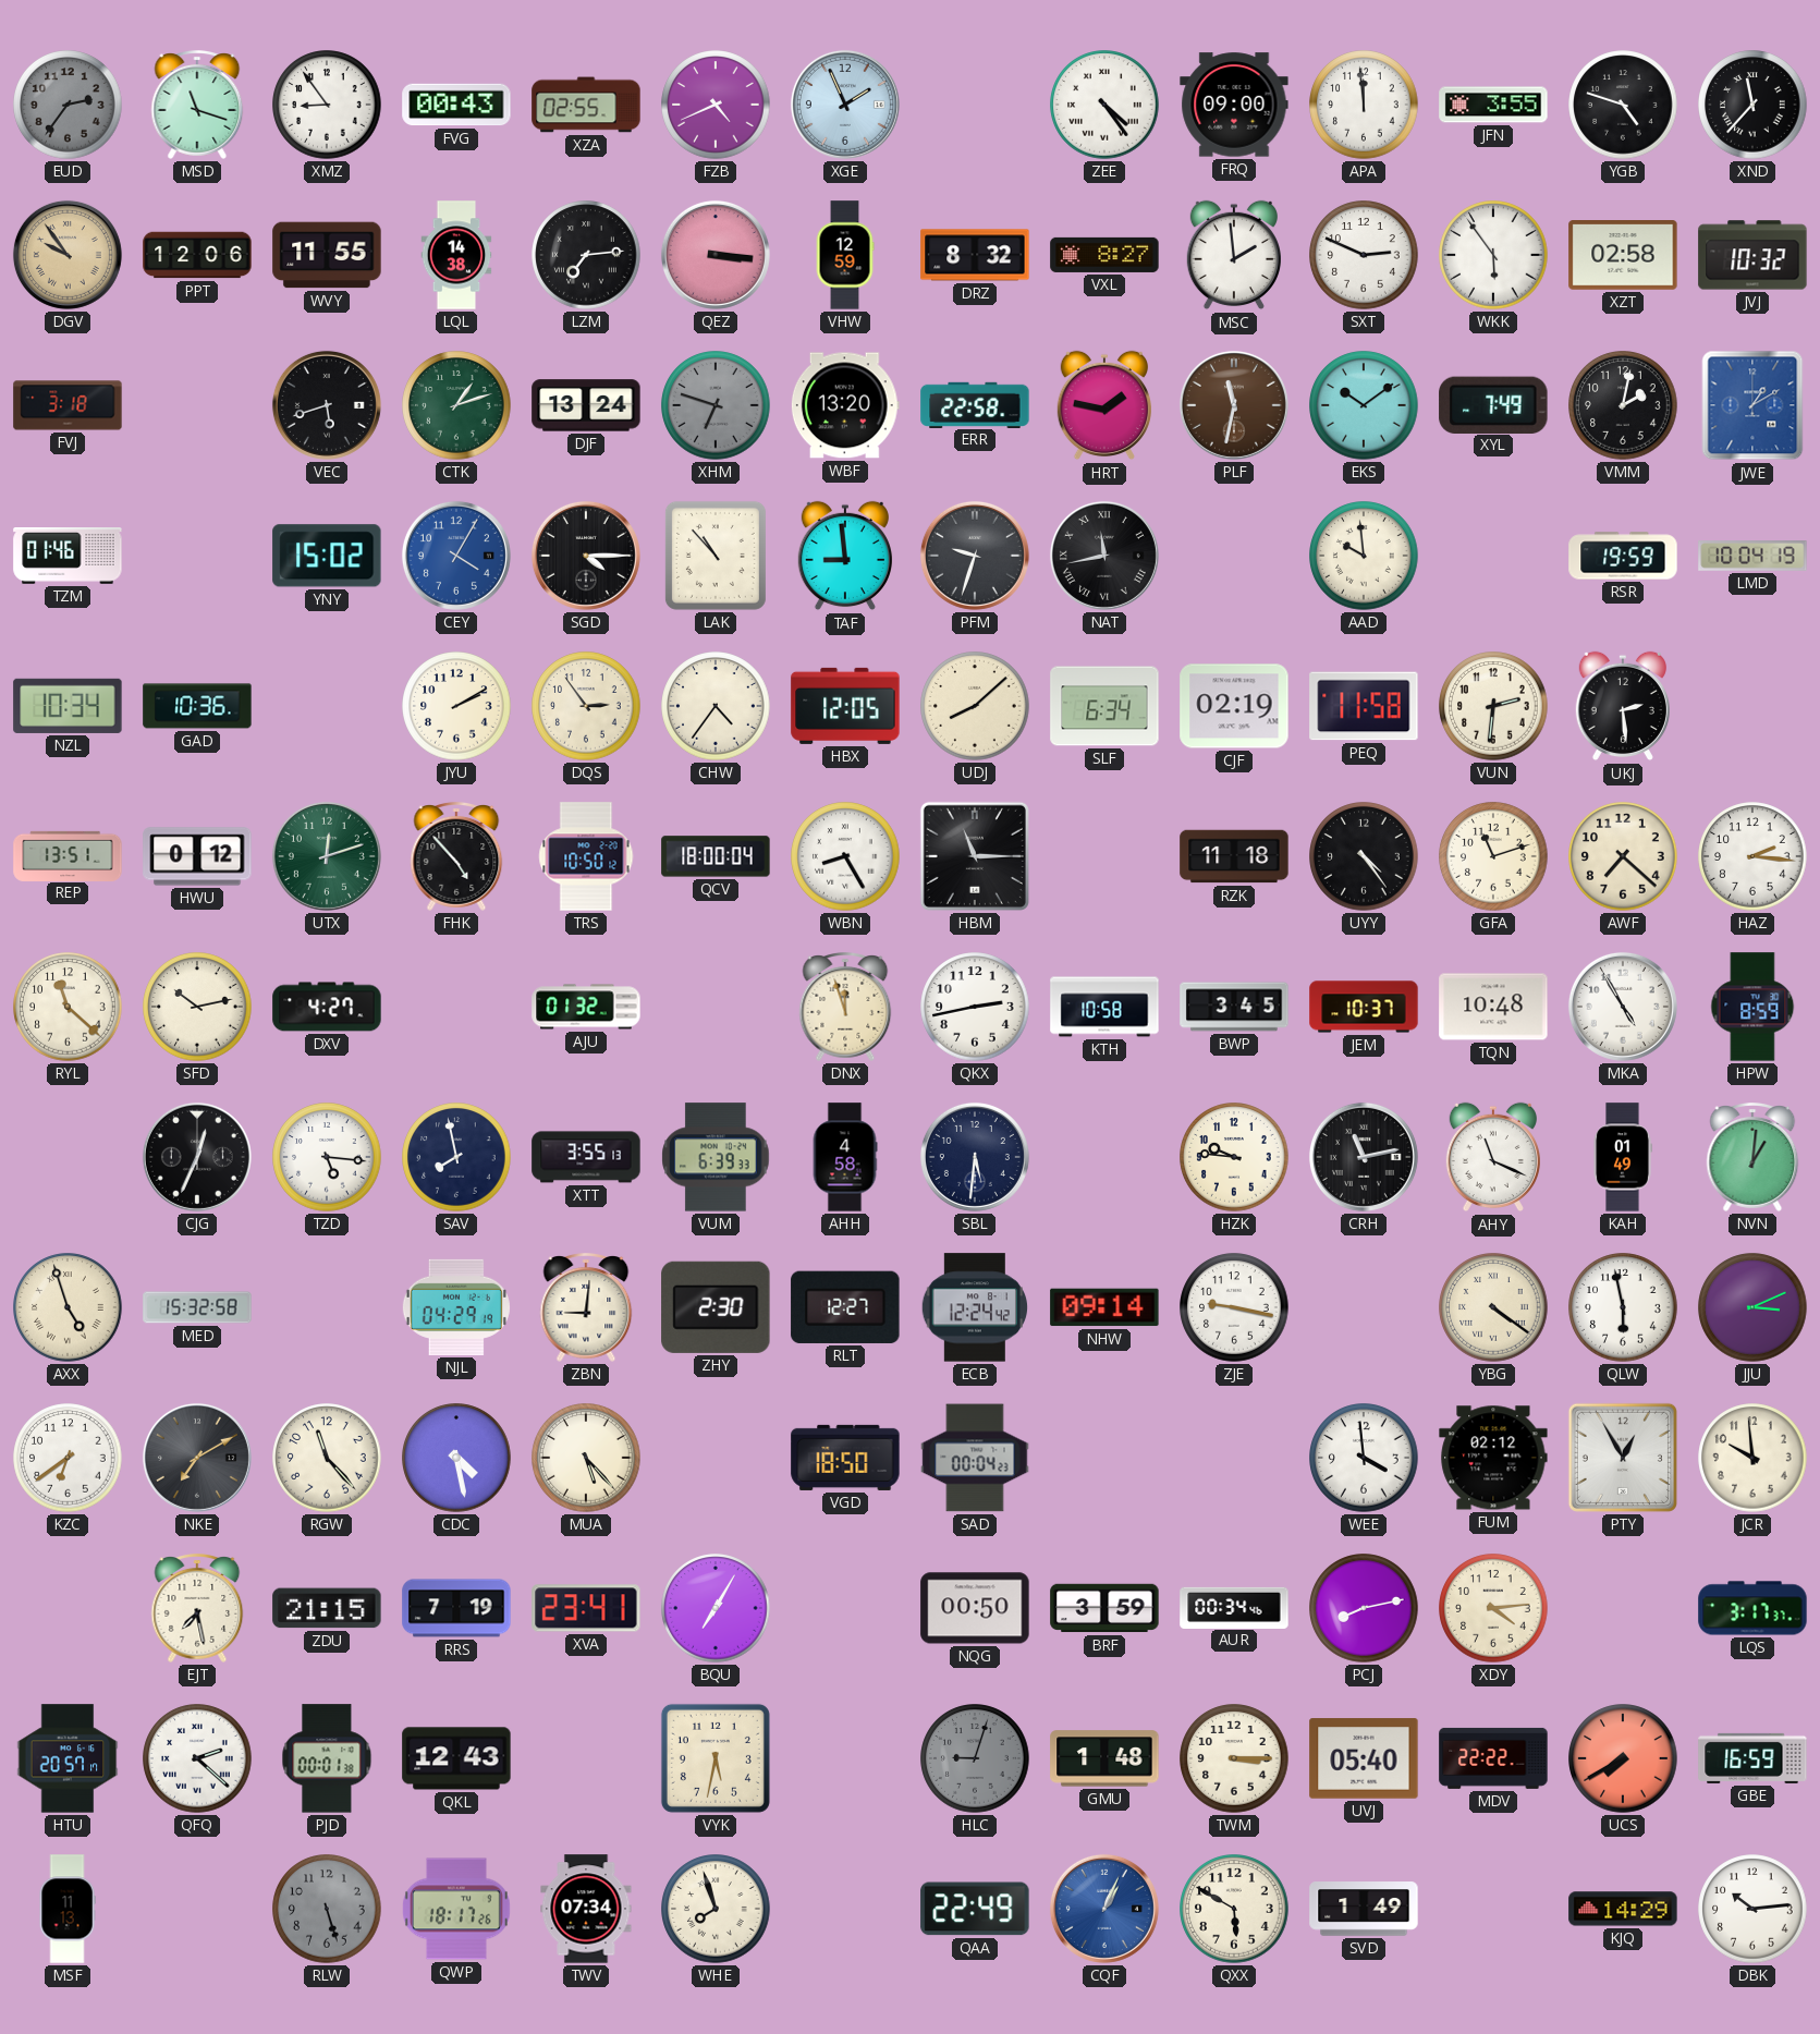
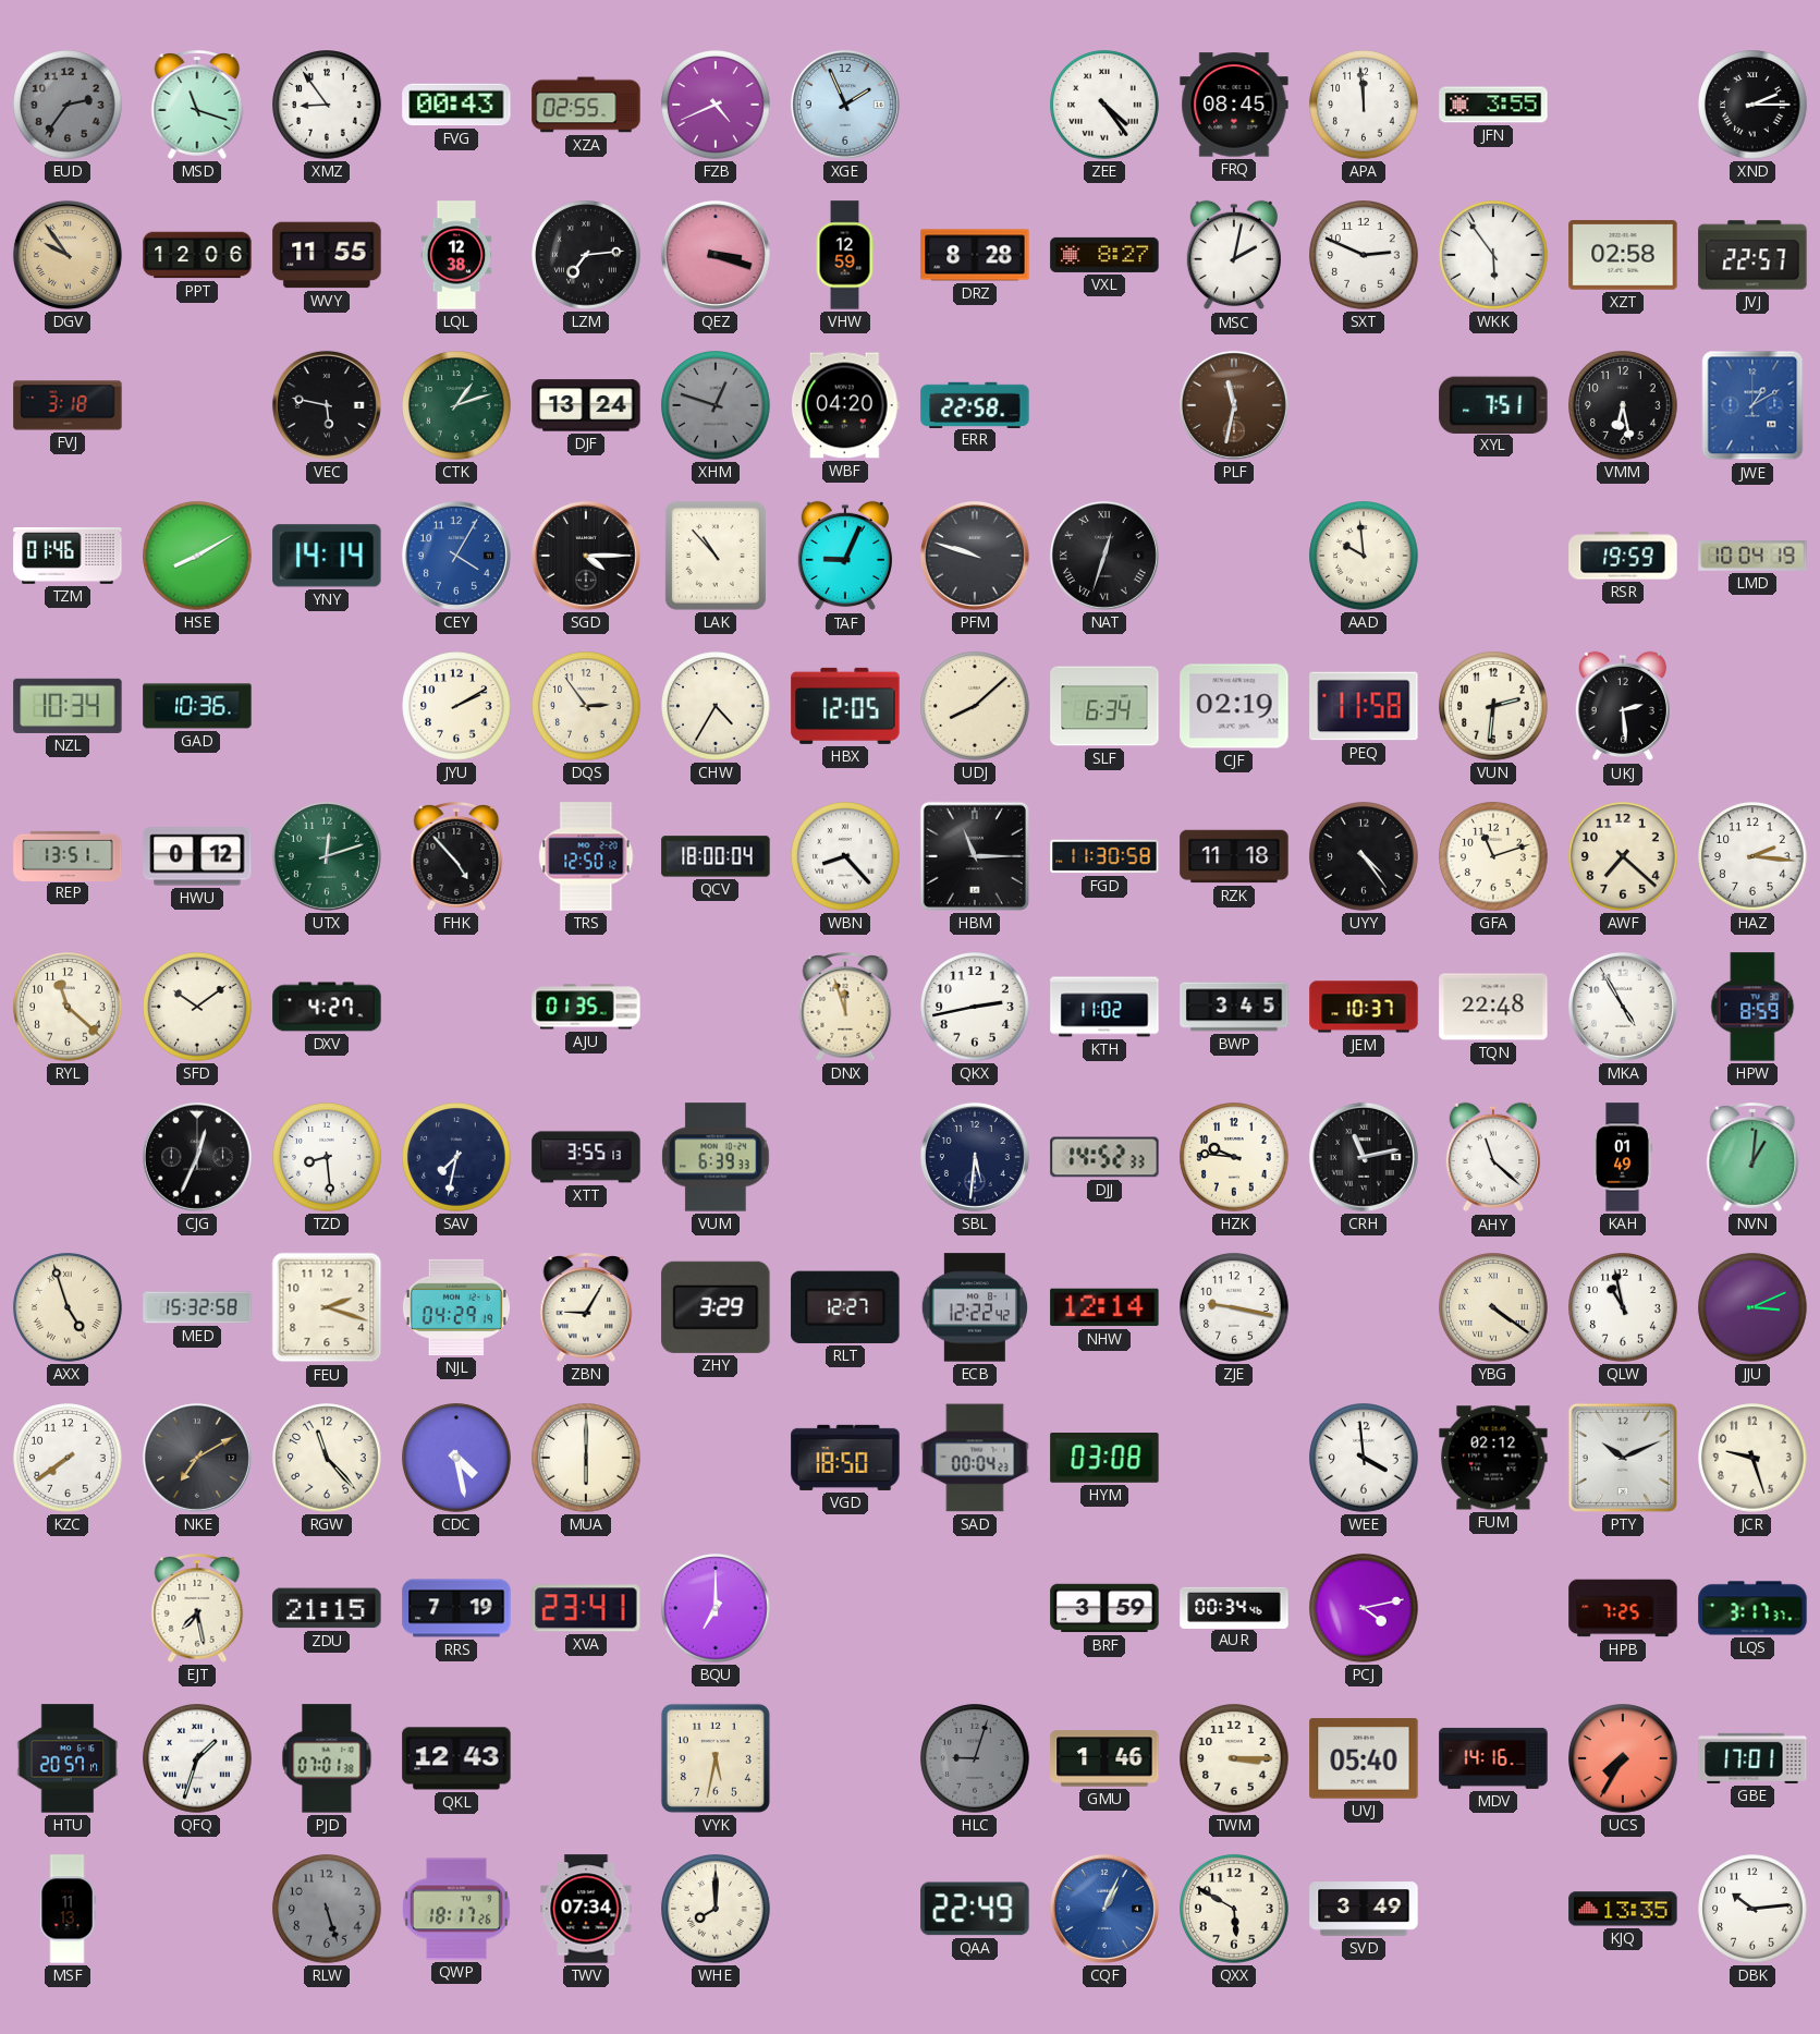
FRQ: 09:00 -> 08:45
YGB: 4:48 -> none
XND: 11:37 -> 2:15
LQL: 14:38 -> 12:38
QEZ: 3:16 -> 3:18
DRZ: 8:32 -> 8:28
MSC: 1:59 -> 2:02
JVJ: 10:32 -> 22:57
VEC: 5:42 -> 5:47
XHM: 6:48 -> 12:48
WBF: 13:20 -> 04:20
HRT: 1:47 -> none
EKS: 10:09 -> none
XYL: 7:49 -> 7:51
VMM: 2:02 -> 6:28
HSE: none -> 8:10
YNY: 15:02 -> 14:14
TAF: 8:59 -> 9:04
PFM: 9:33 -> 9:48
NAT: 11:43 -> 12:33
CHW: 4:36 -> 4:35
TRS: 10:50 -> 12:50
WBN: 8:25 -> 8:23
FGD: none -> 11:30
SFD: 10:13 -> 10:09
AJU: 01:32 -> 01:35
KTH: 10:58 -> 11:02
TQN: 10:48 -> 22:48
TZD: 5:16 -> 8:29
SAV: 7:58 -> 7:32
AHH: 4:58 -> none
DJJ: none -> 14:52
AHY: 11:19 -> 11:22
FEU: none -> 2:18
ZBN: 9:01 -> 9:05
ZHY: 2:30 -> 3:29
ECB: 12:24 -> 12:22
NHW: 09:14 -> 12:14
QLW: 5:58 -> 10:58
KZC: 6:39 -> 7:39
MUA: 5:23 -> 6:00
HYM: none -> 03:08
PTY: 12:55 -> 10:11
JCR: 9:59 -> 9:27
BQU: 7:05 -> 7:00
NQG: 00:50 -> none
PCJ: 8:13 -> 4:13
XDY: 4:14 -> none
HPB: none -> 7:25
QFQ: 2:22 -> 1:33
PJD: 00:01 -> 07:01
GMU: 1:48 -> 1:46
MDV: 22:22 -> 14:16
UCS: 7:40 -> 7:35
GBE: 16:59 -> 17:01
WHE: 7:57 -> 8:00
SVD: 1:49 -> 3:49
KJQ: 14:29 -> 13:35
